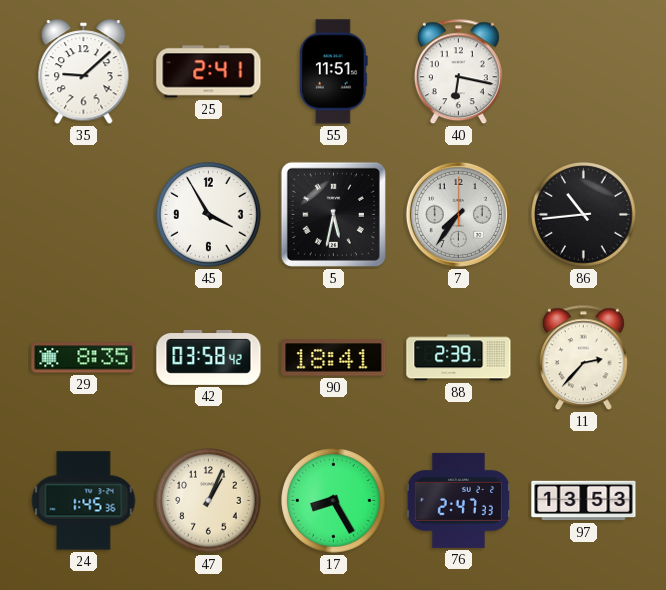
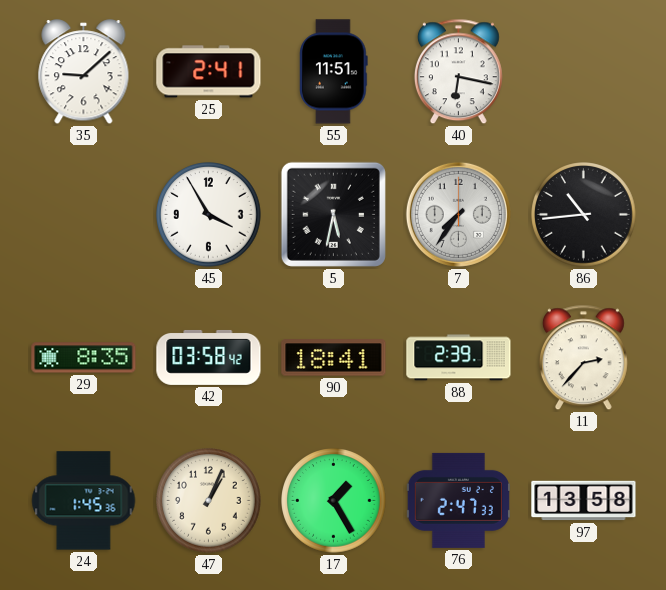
17: 8:25 -> 1:25
97: 13:53 -> 13:58
